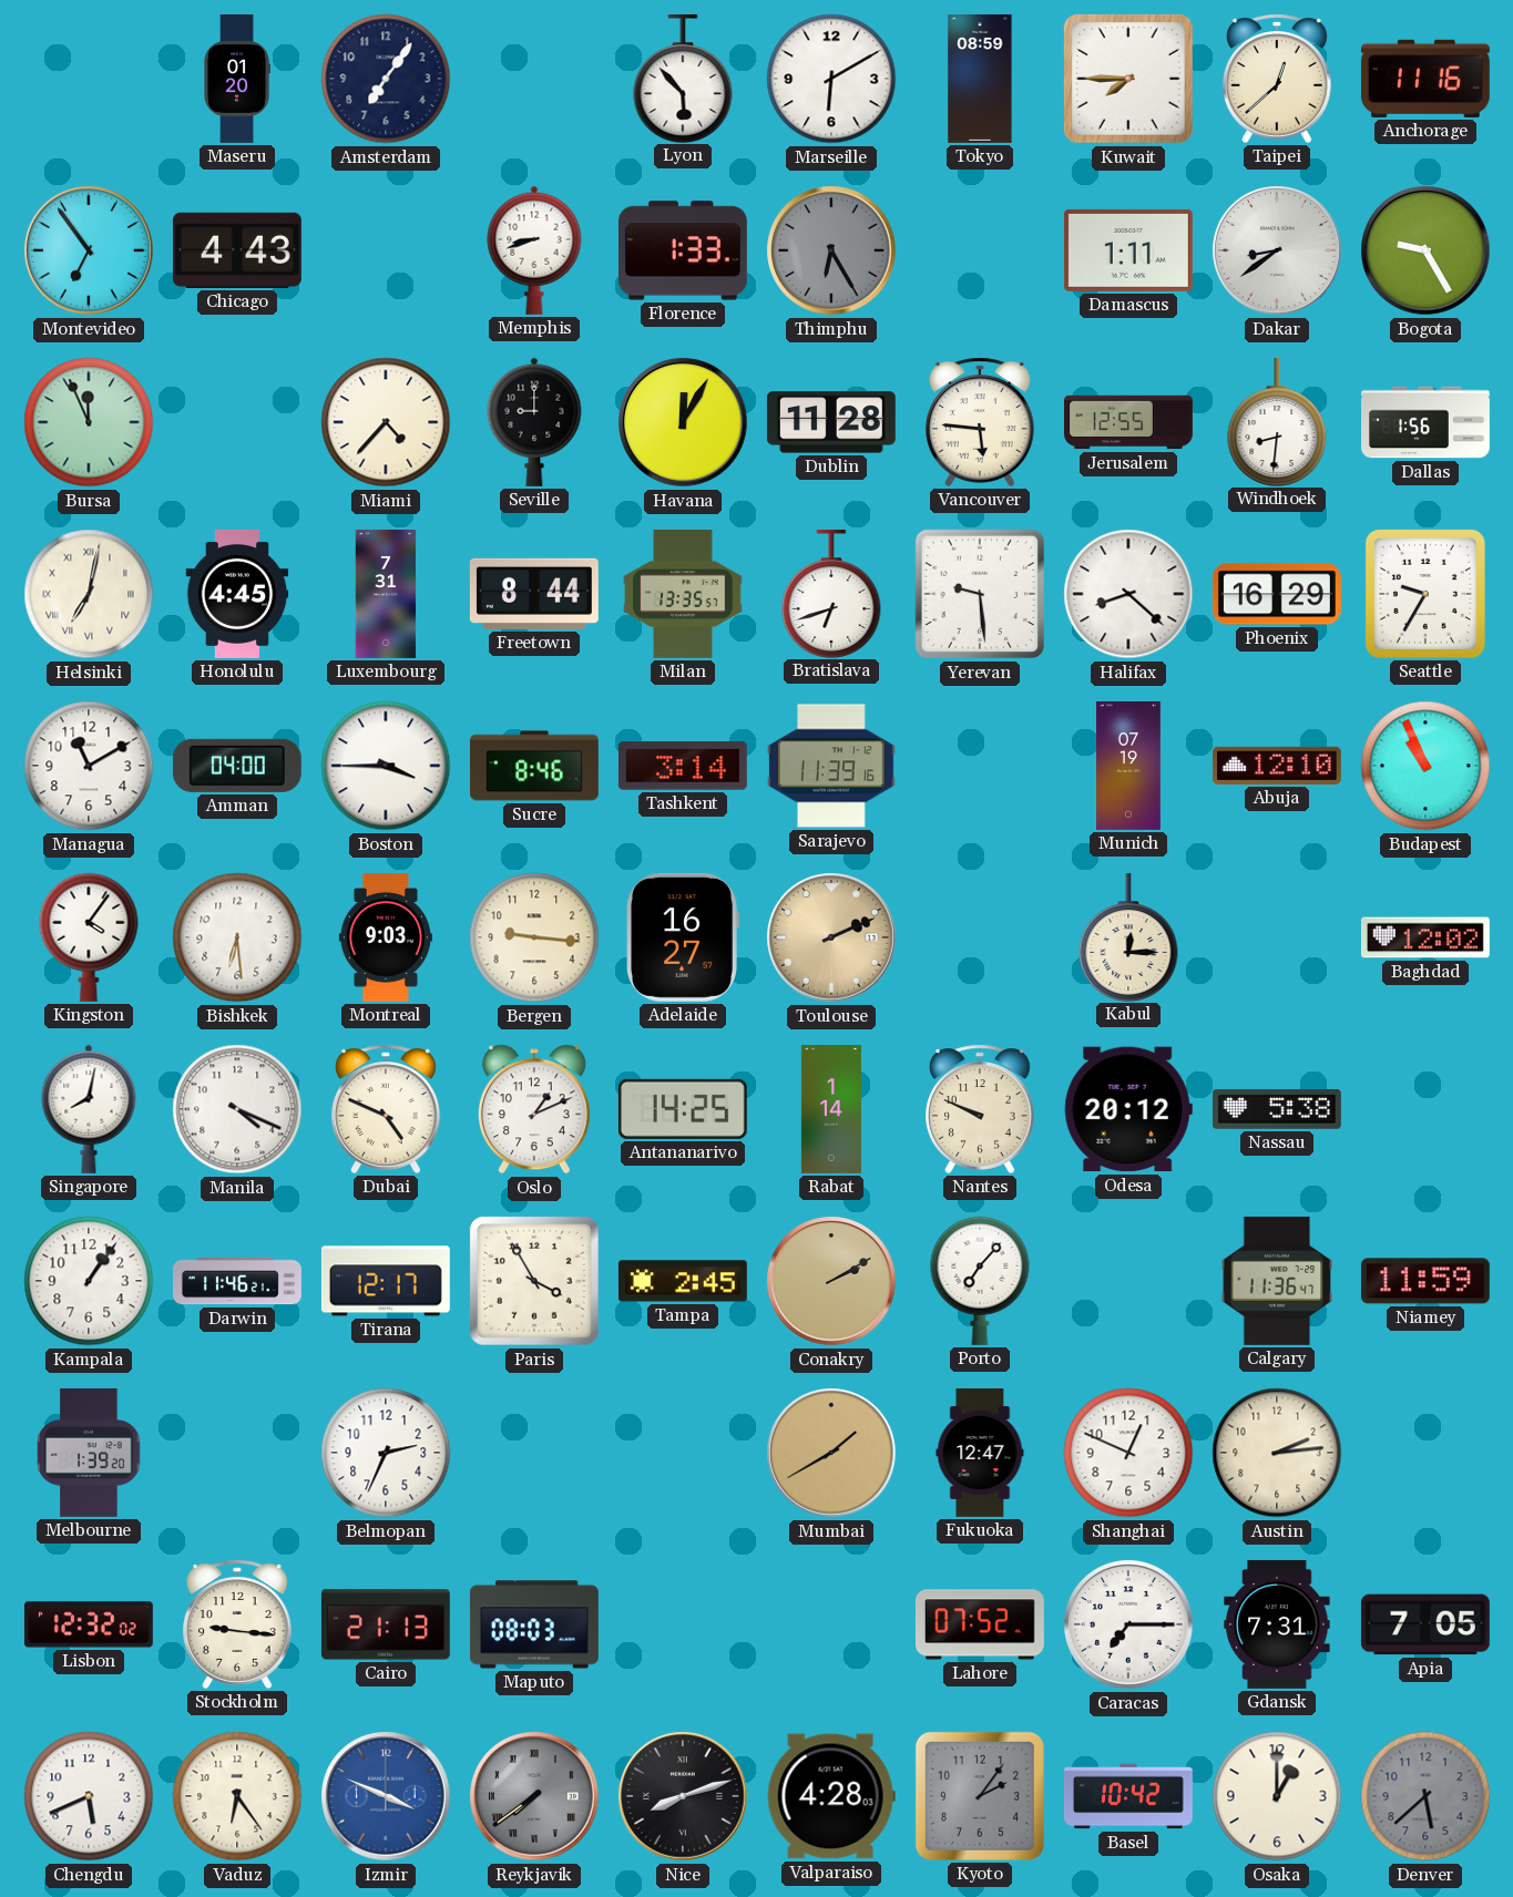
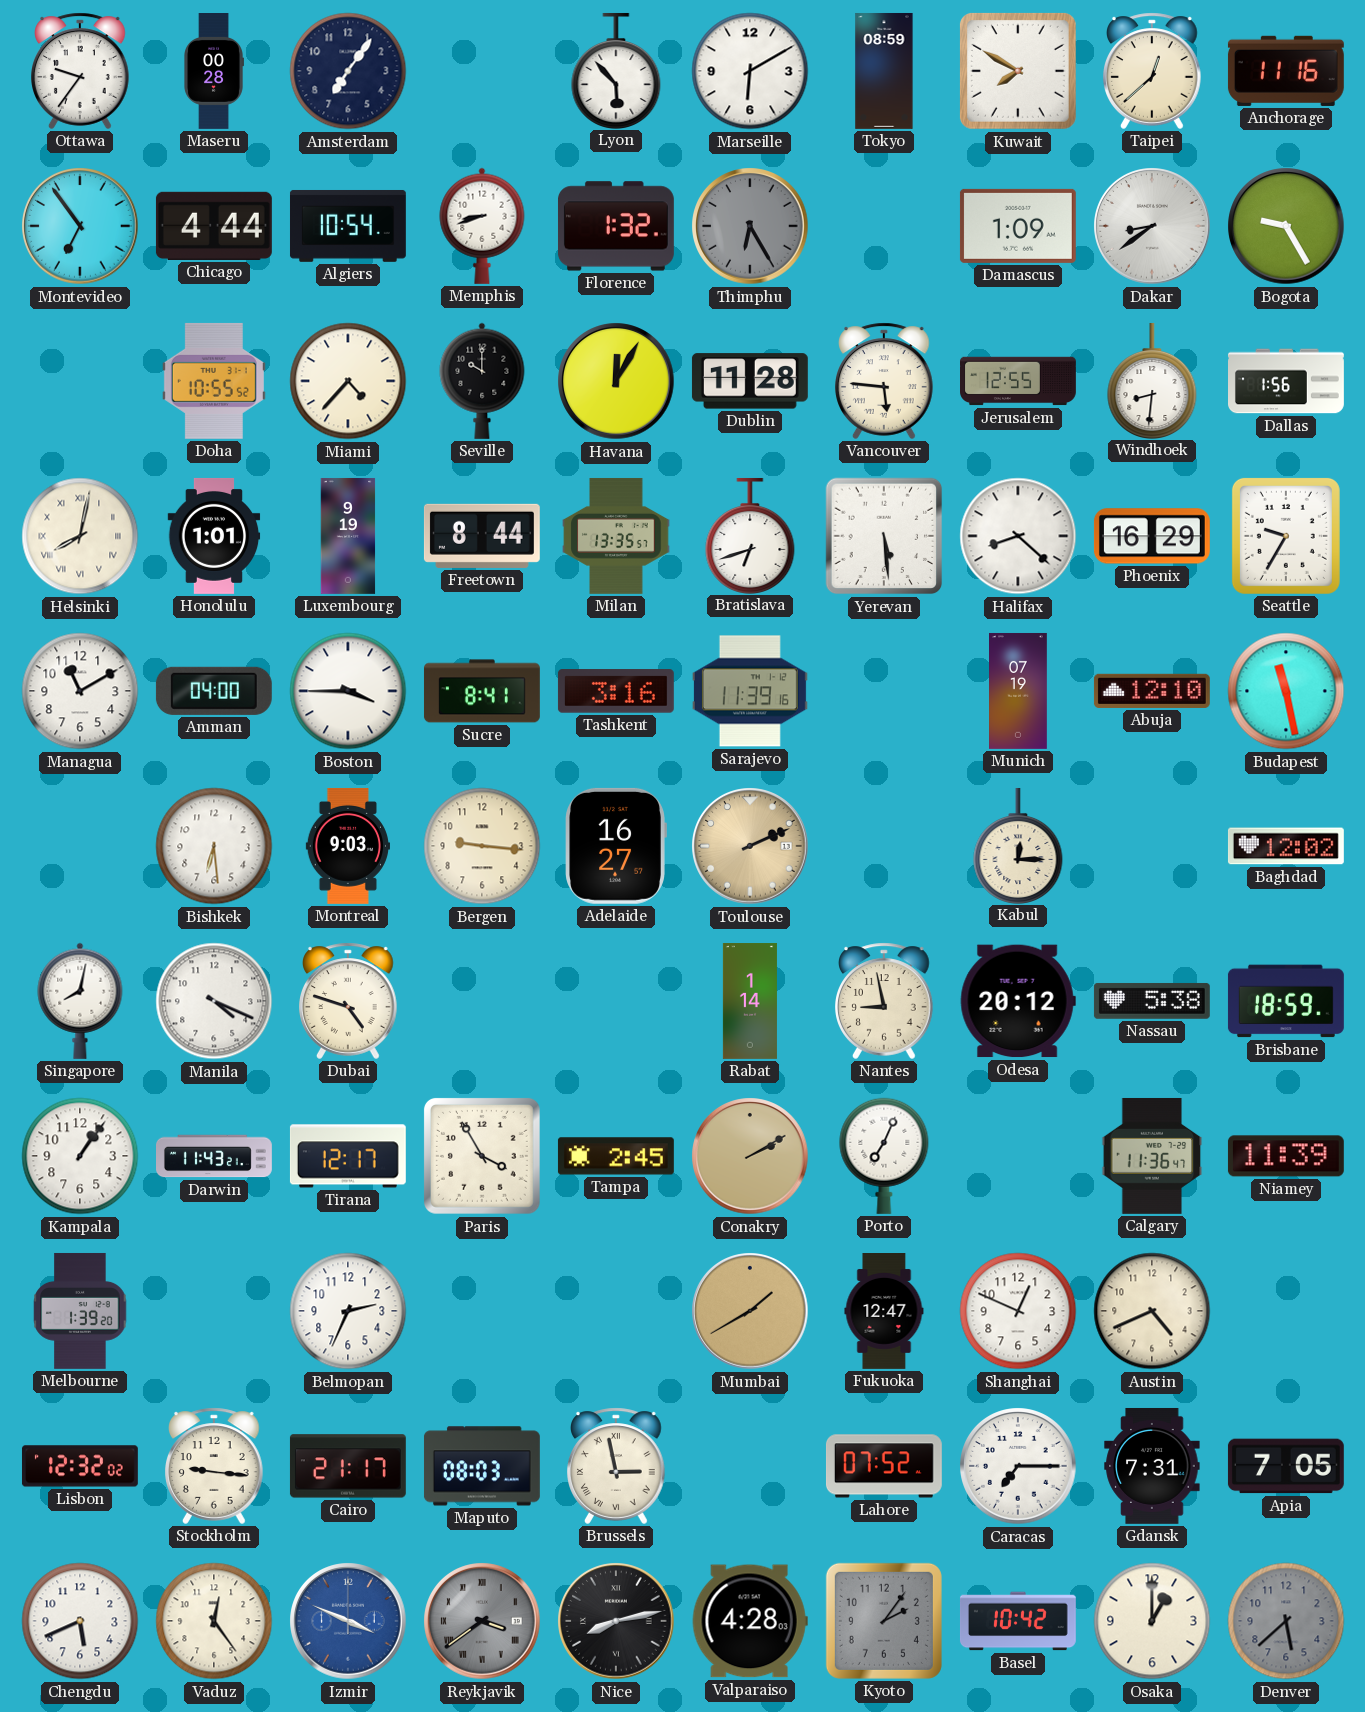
Ottawa: none -> 9:36
Maseru: 01:20 -> 00:28
Kuwait: 7:45 -> 7:50
Chicago: 4:43 -> 4:44
Algiers: none -> 10:54
Florence: 1:33 -> 1:32
Damascus: 1:11 -> 1:09
Bursa: 11:56 -> none
Doha: none -> 10:55
Seville: 9:00 -> 10:00
Helsinki: 7:02 -> 8:02
Honolulu: 4:45 -> 1:01
Luxembourg: 7:31 -> 9:19
Yerevan: 9:29 -> 5:29
Sucre: 8:46 -> 8:41
Tashkent: 3:14 -> 3:16
Budapest: 10:56 -> 11:28
Kingston: 4:06 -> none
Dubai: 4:49 -> 4:48
Oslo: 1:11 -> none
Antananarivo: 14:25 -> none
Nantes: 9:49 -> 8:58
Brisbane: none -> 18:59
Darwin: 11:46 -> 11:43
Porto: 7:07 -> 7:04
Niamey: 11:59 -> 11:39
Austin: 2:14 -> 4:41
Cairo: 21:13 -> 21:17
Brussels: none -> 2:58
Vaduz: 6:24 -> 12:24
Reykjavik: 7:39 -> 3:39
Nice: 8:12 -> 8:13
